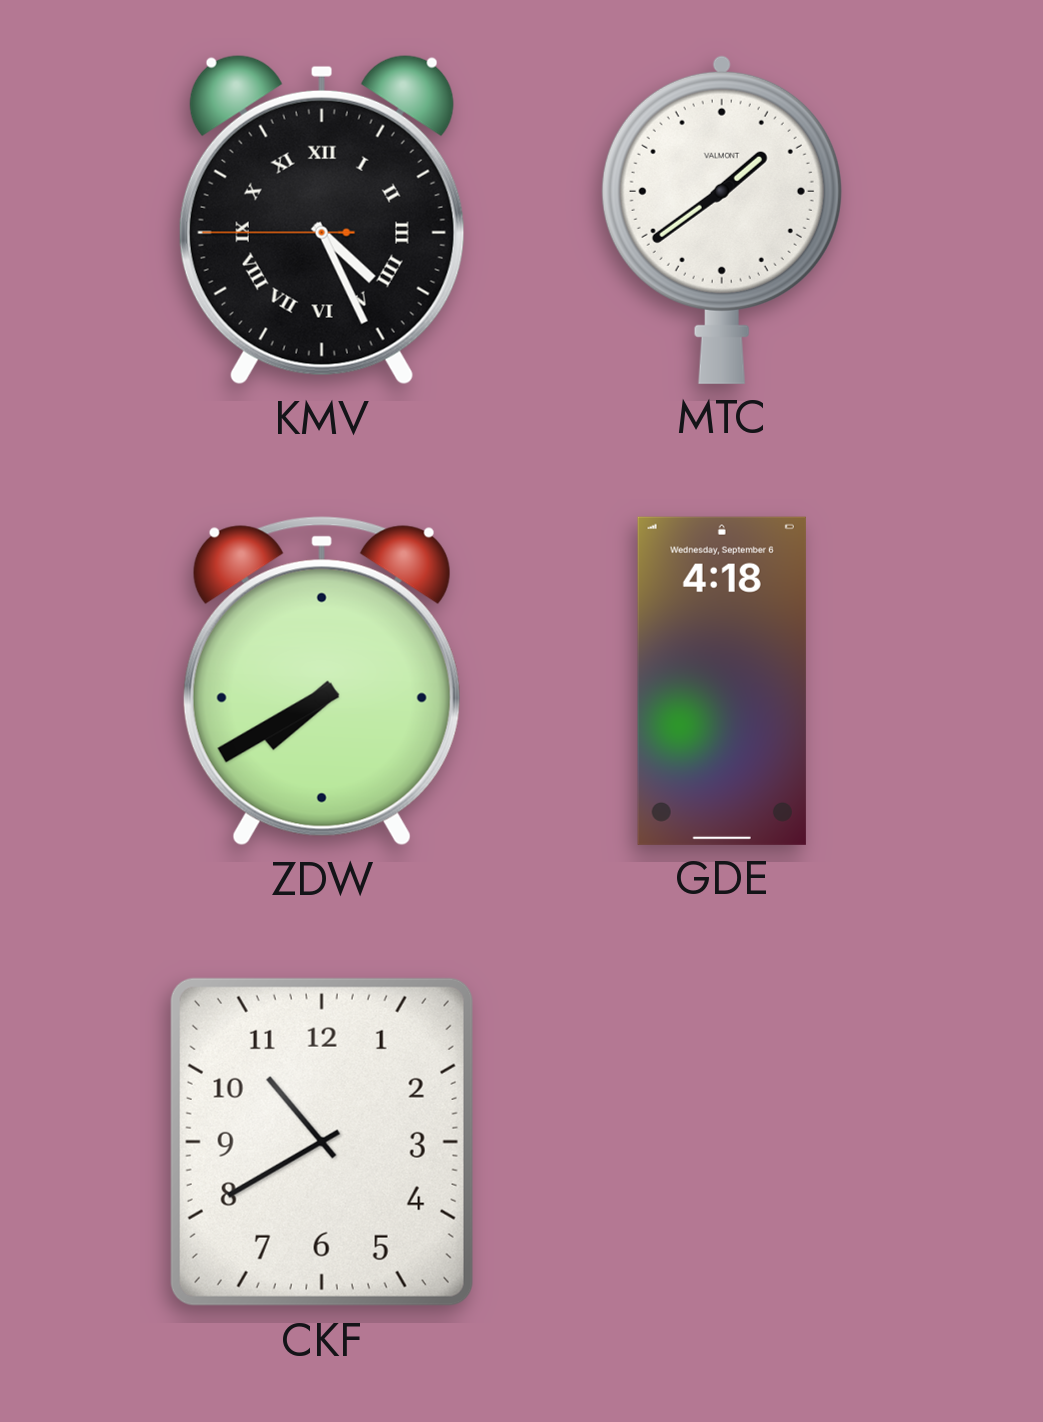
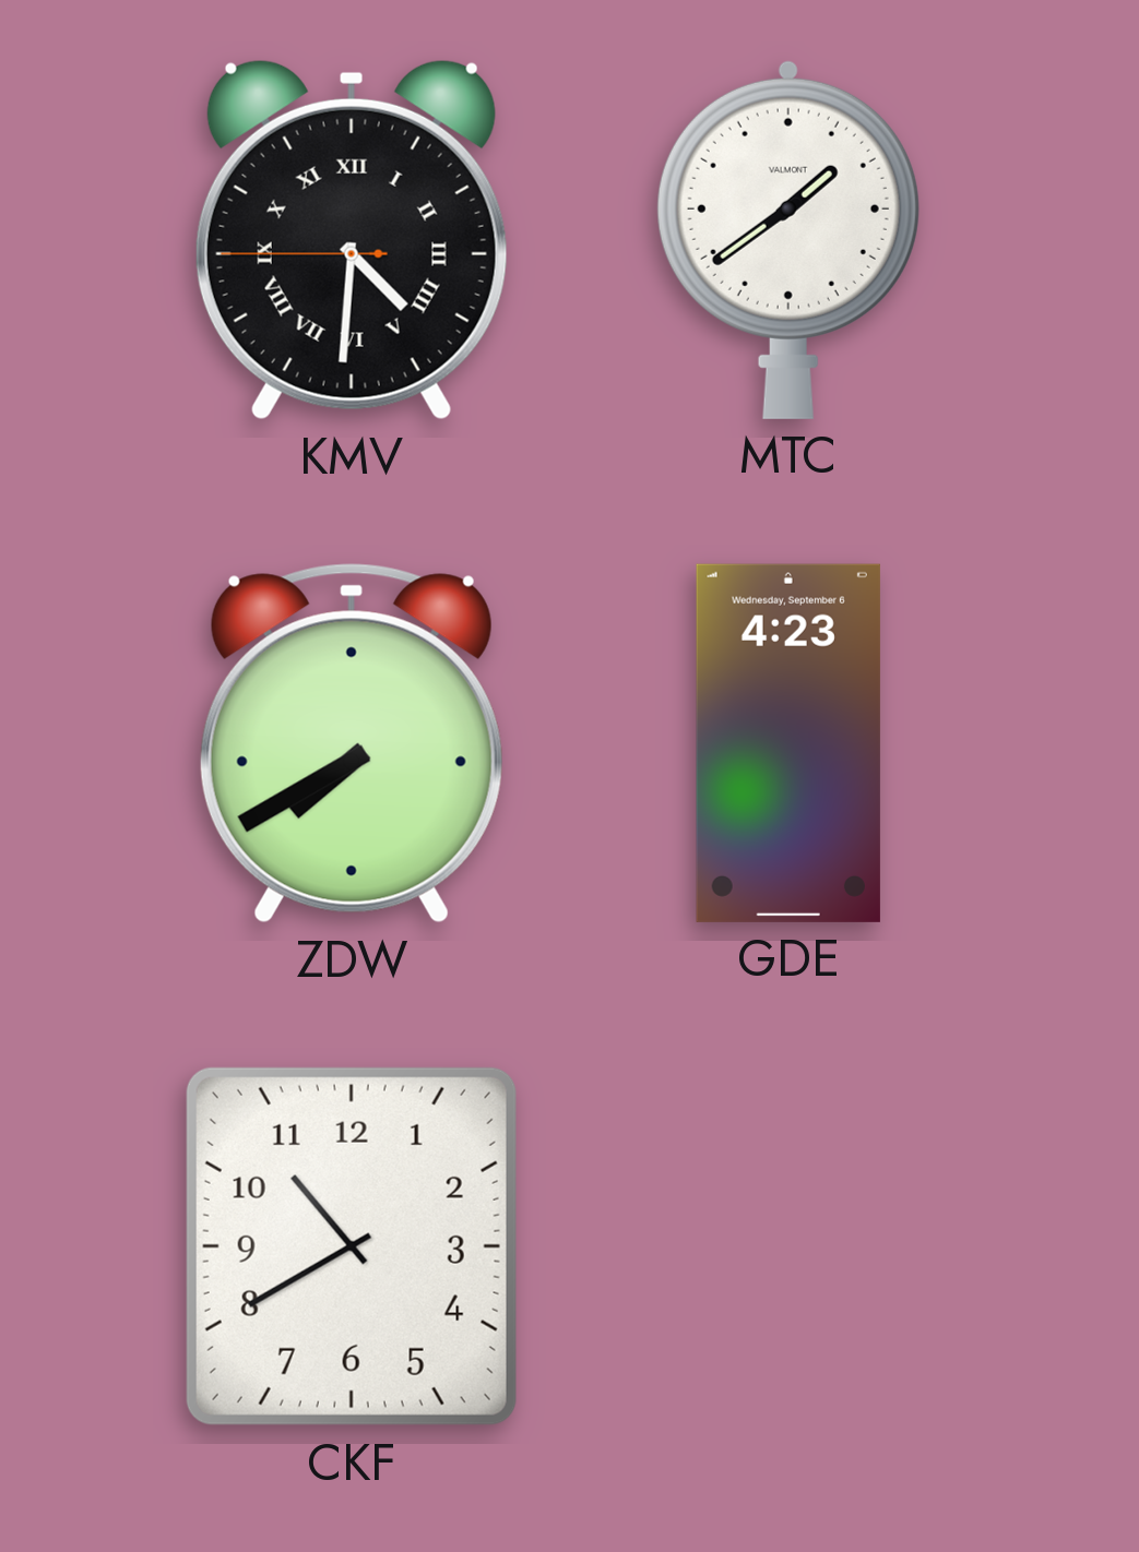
KMV: 4:25 -> 4:30
GDE: 4:18 -> 4:23
